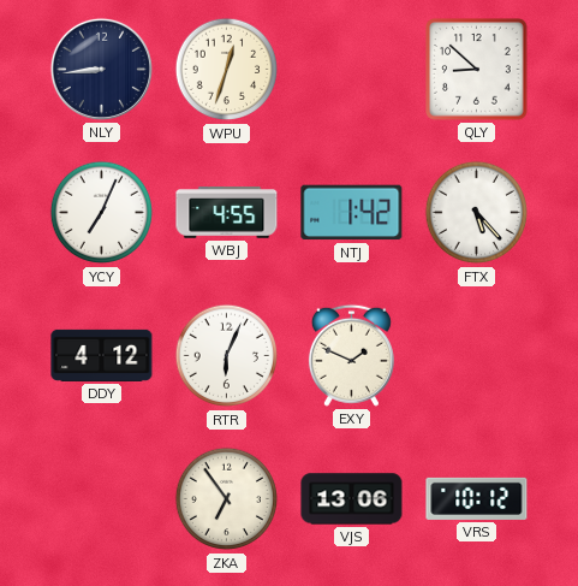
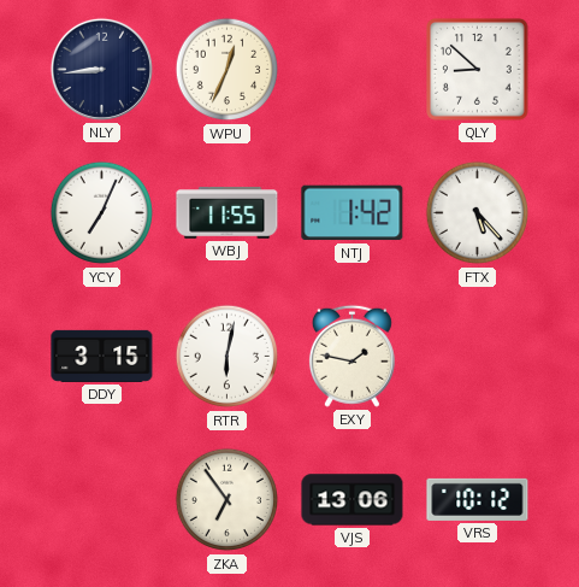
WPU: 12:33 -> 12:34
WBJ: 4:55 -> 11:55
DDY: 4:12 -> 3:15
RTR: 6:04 -> 6:02
EXY: 1:49 -> 1:47
